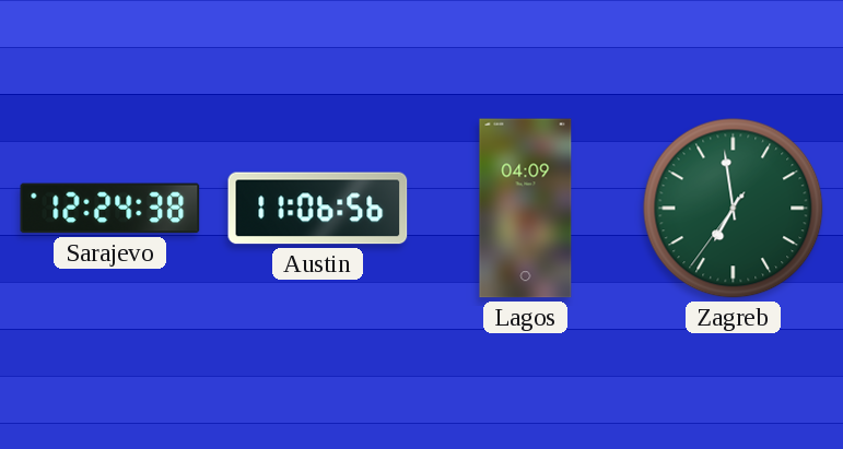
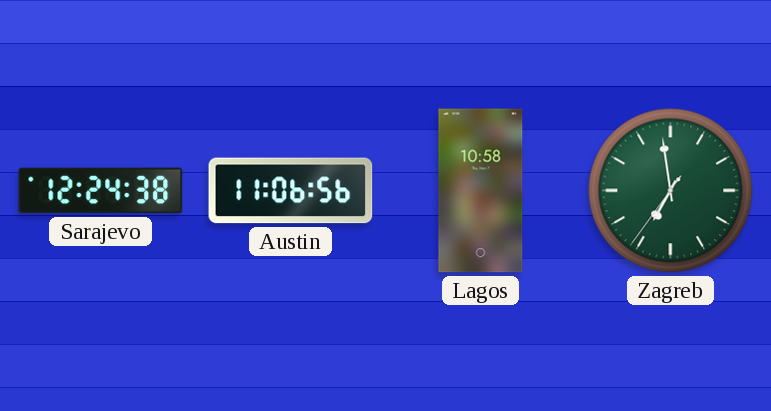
Lagos: 04:09 -> 10:58
